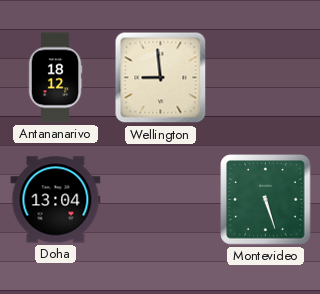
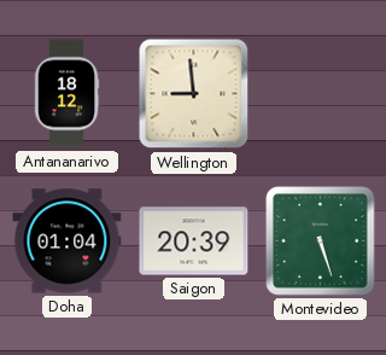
Doha: 13:04 -> 01:04
Saigon: none -> 20:39
